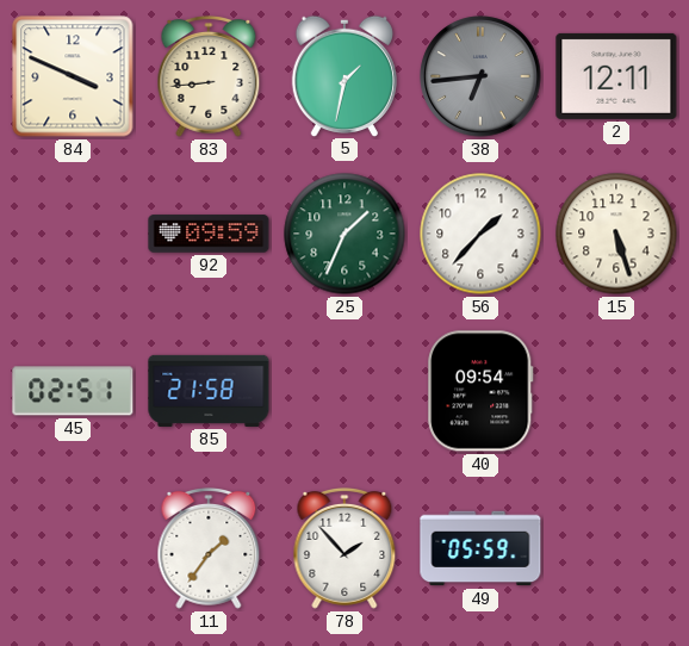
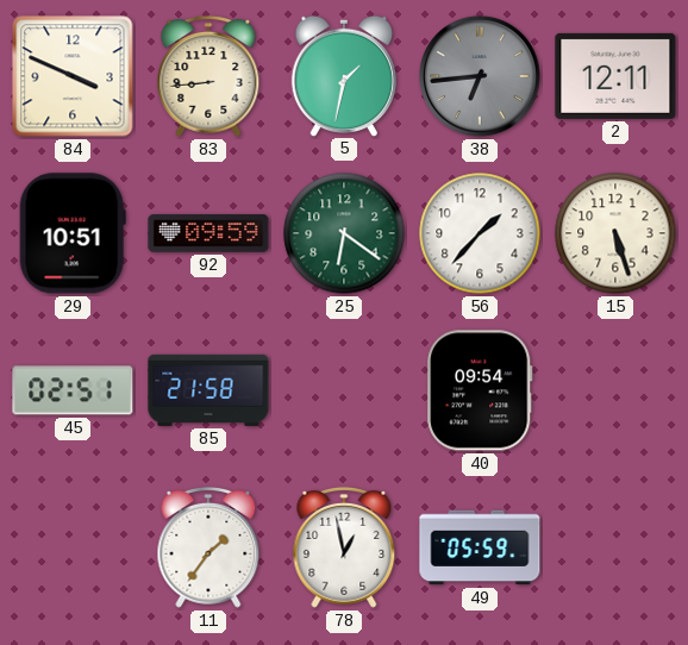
29: none -> 10:51
25: 1:34 -> 6:21
78: 1:53 -> 12:58
